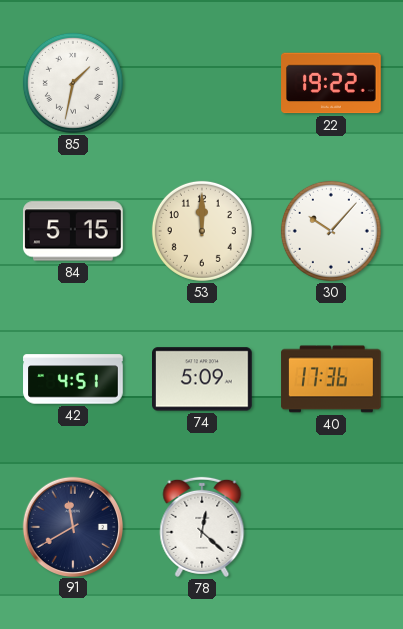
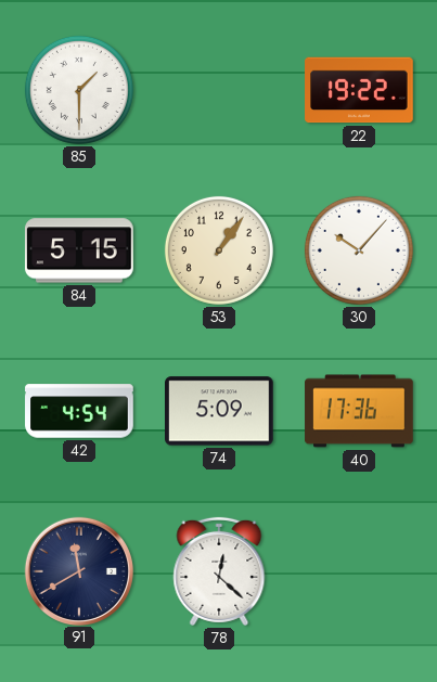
85: 1:32 -> 1:30
53: 12:00 -> 1:06
42: 4:51 -> 4:54
